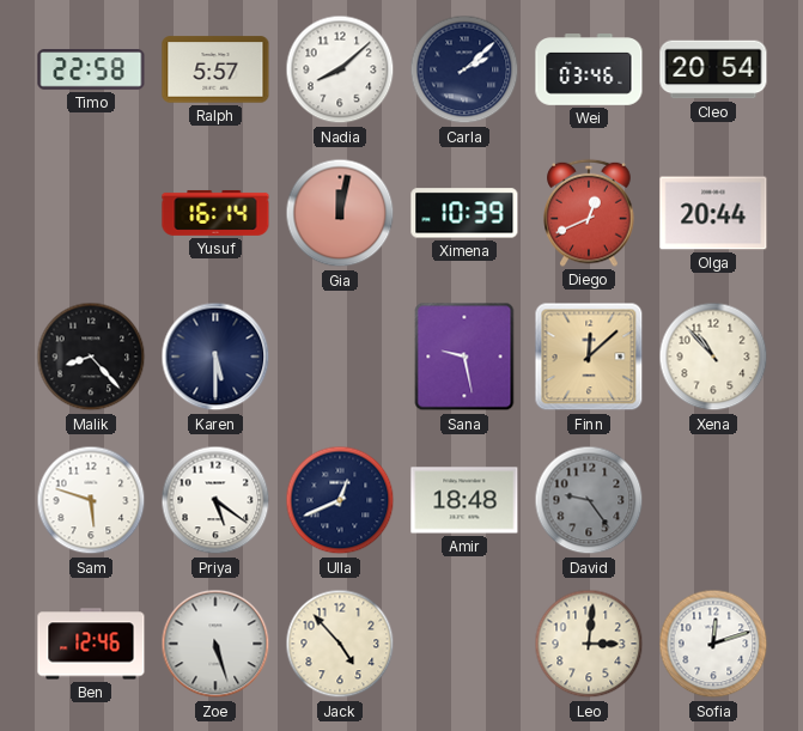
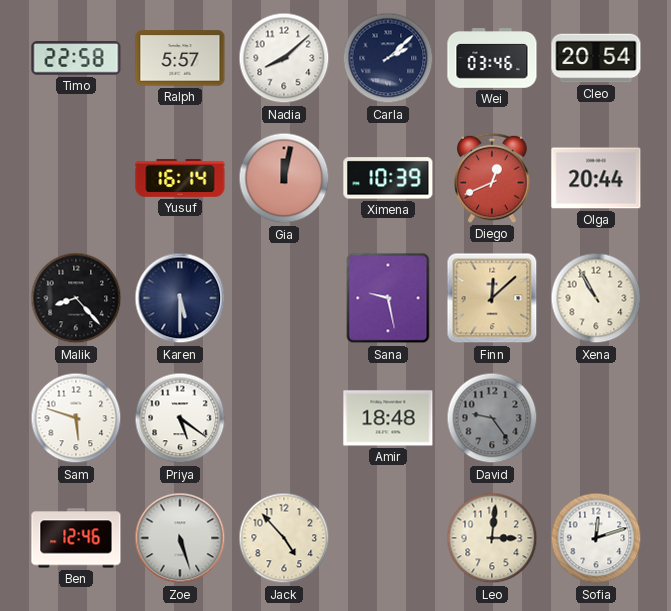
Xena: 10:53 -> 10:55
Ulla: 12:41 -> none
